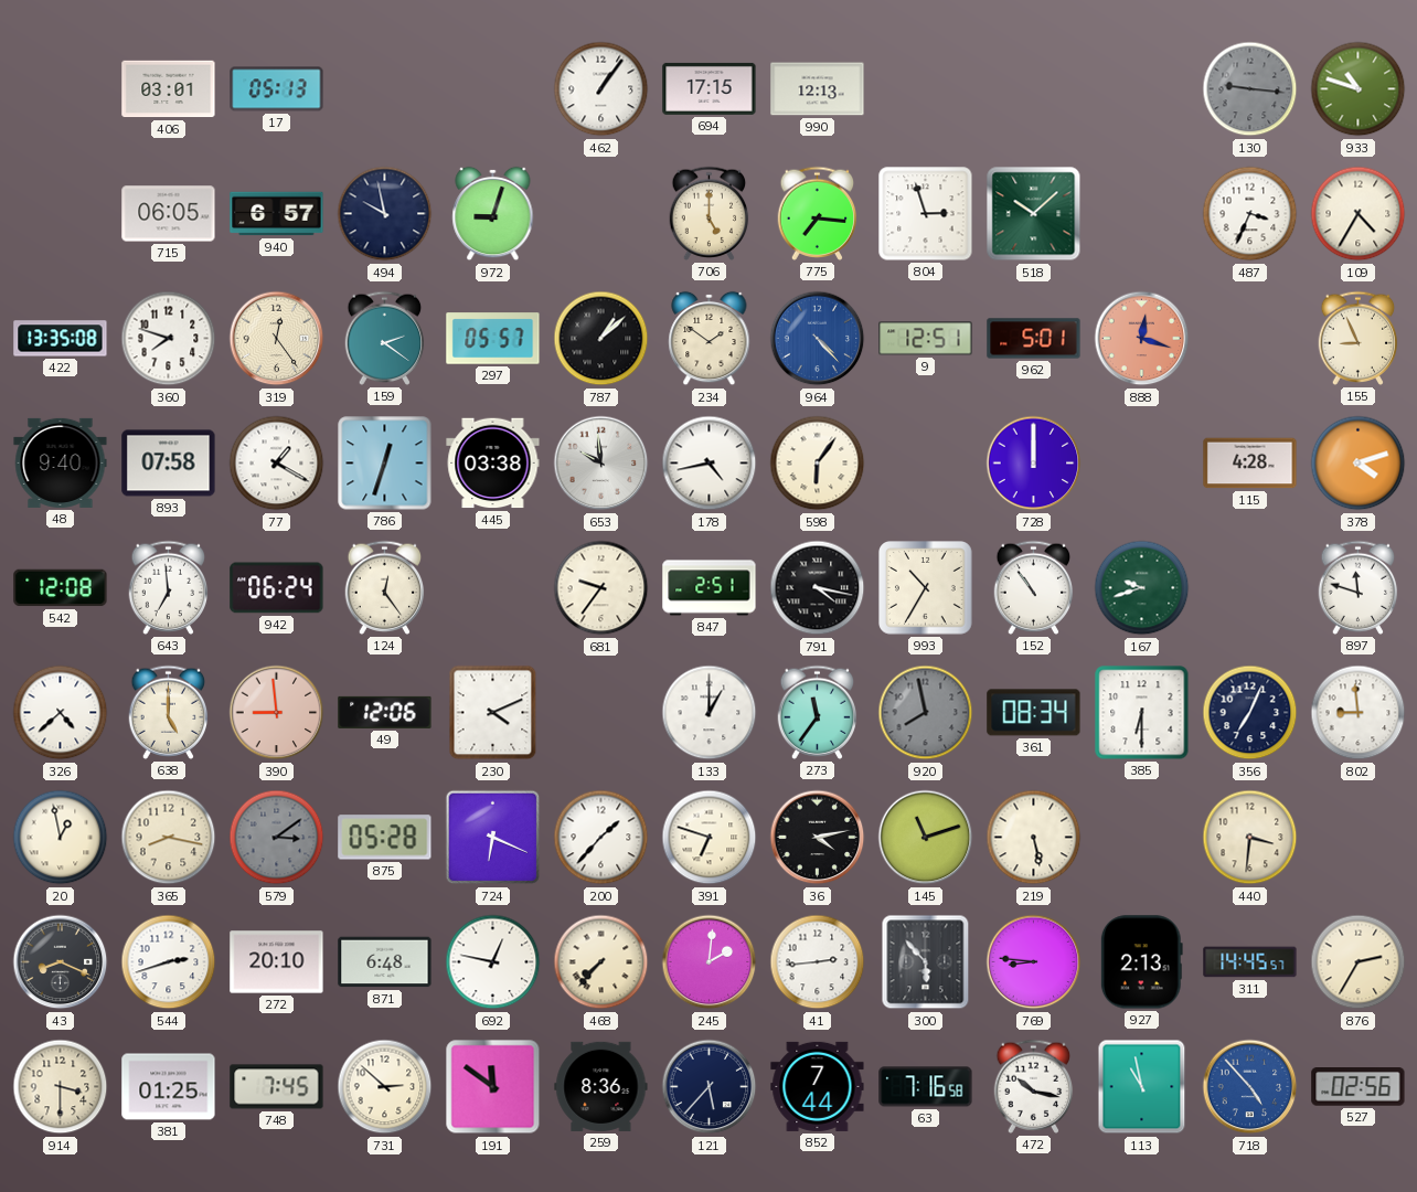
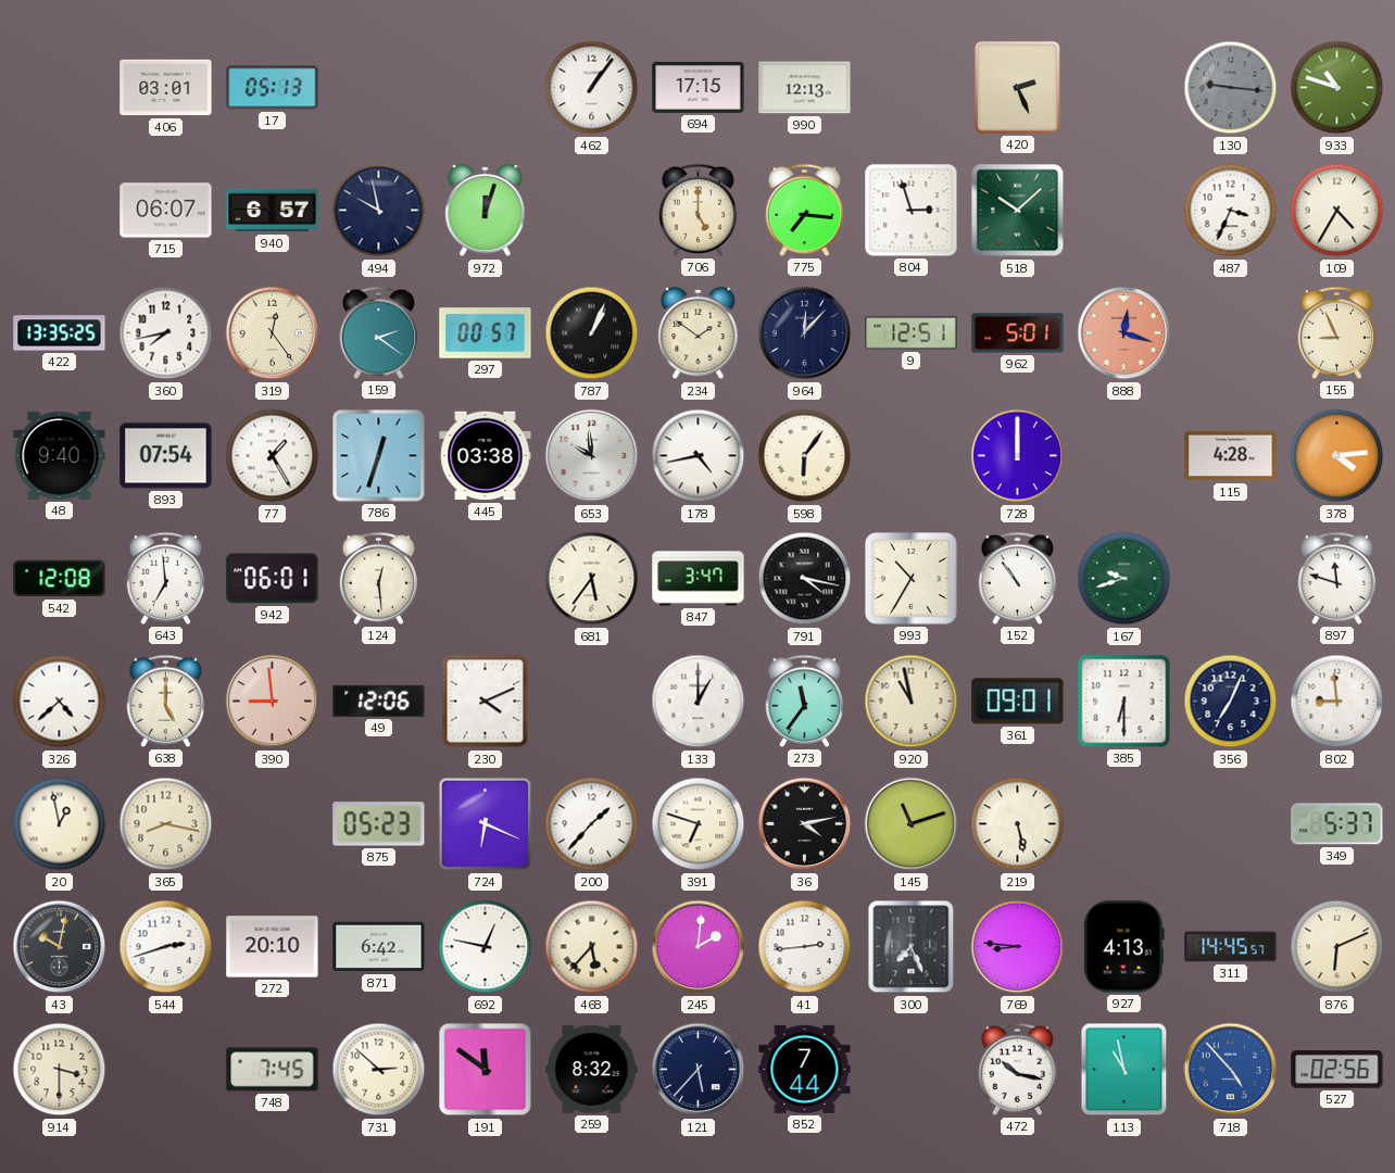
420: none -> 2:26
715: 06:05 -> 06:07
972: 9:03 -> 12:03
422: 13:35:08 -> 13:35:25
360: 7:48 -> 7:43
297: 05:57 -> 00:57
787: 1:08 -> 1:04
964: 4:23 -> 12:07
964 dial: blue -> navy
893: 07:58 -> 07:54
77: 1:20 -> 1:25
378: 4:12 -> 4:14
942: 06:24 -> 06:01
124: 12:24 -> 12:29
681: 9:36 -> 5:36
847: 2:51 -> 3:47
920: 7:58 -> 10:58
920 dial: grey -> cream
361: 08:34 -> 09:01
579: 3:09 -> none
875: 05:28 -> 05:23
440: 3:31 -> none
349: none -> 5:37
43: 8:19 -> 10:02
871: 6:48 -> 6:42
468: 7:37 -> 5:37
300: 5:53 -> 7:26
927: 2:13 -> 4:13
876: 2:35 -> 6:11
381: 01:25 -> none
259: 8:36 -> 8:32
63: 7:16 -> none
